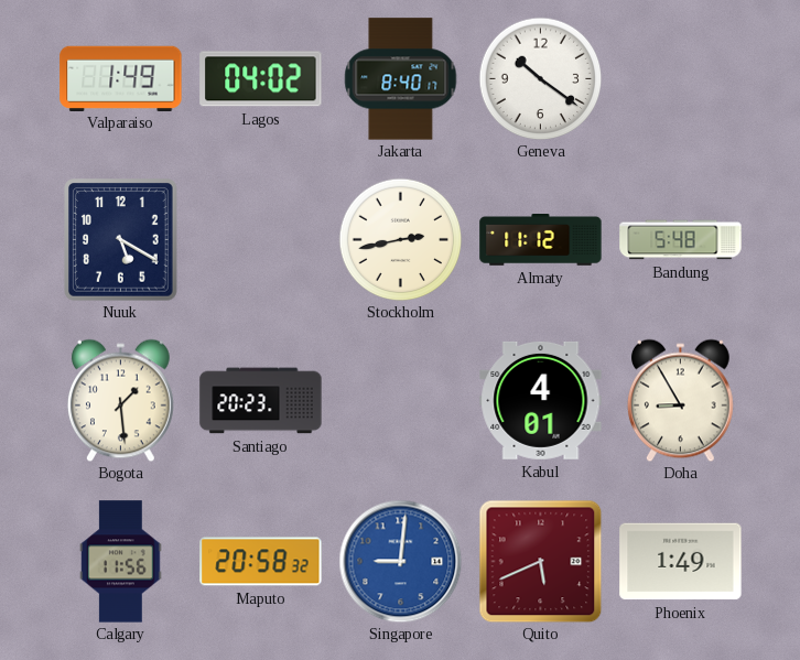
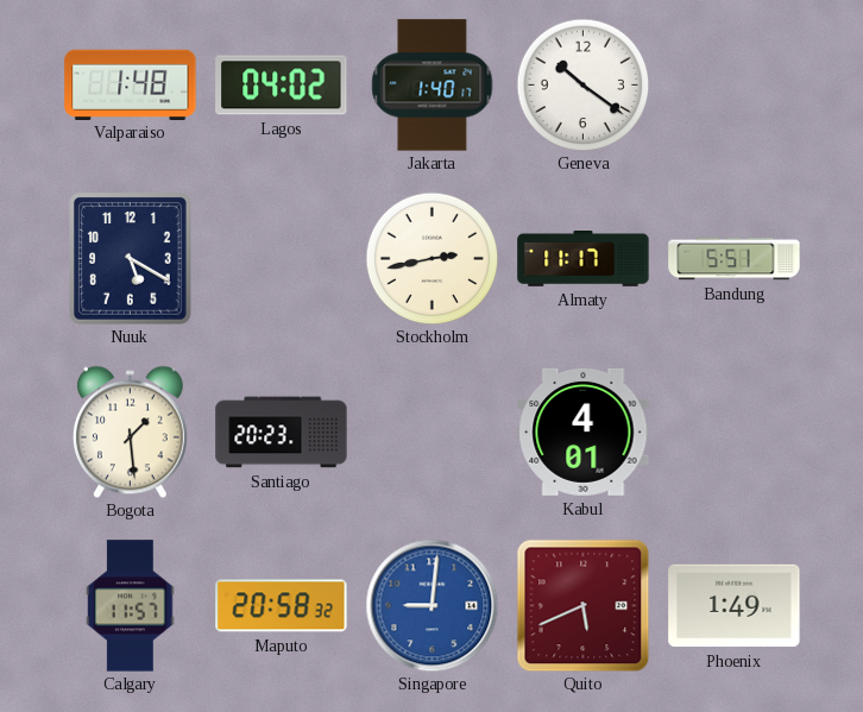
Valparaiso: 1:49 -> 1:48
Jakarta: 8:40 -> 1:40
Almaty: 11:12 -> 11:17
Bandung: 5:48 -> 5:51
Doha: 8:55 -> none
Calgary: 11:56 -> 11:57
